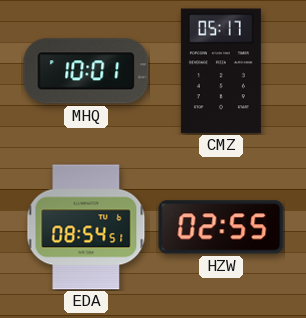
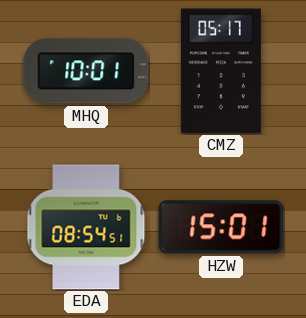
HZW: 02:55 -> 15:01
